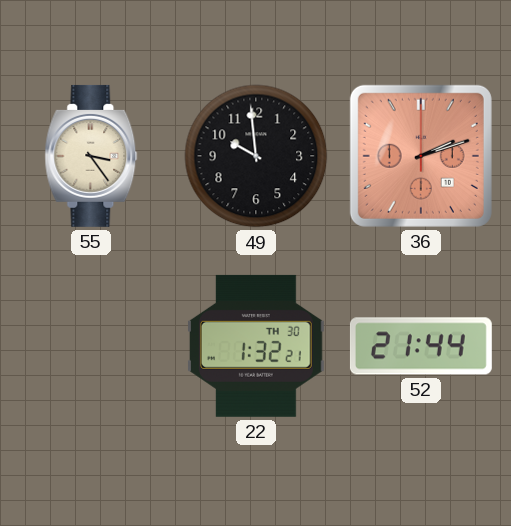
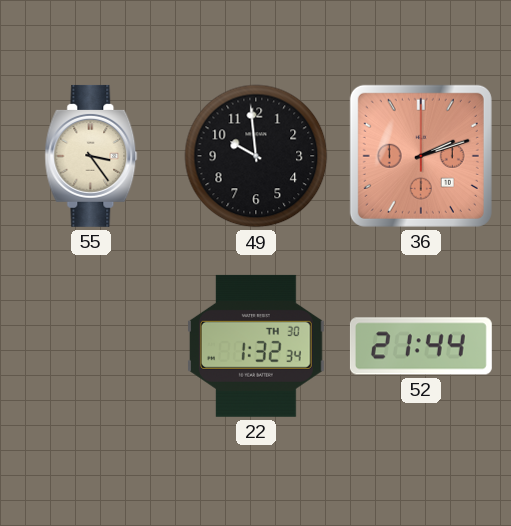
22: 1:32:21 -> 1:32:34
